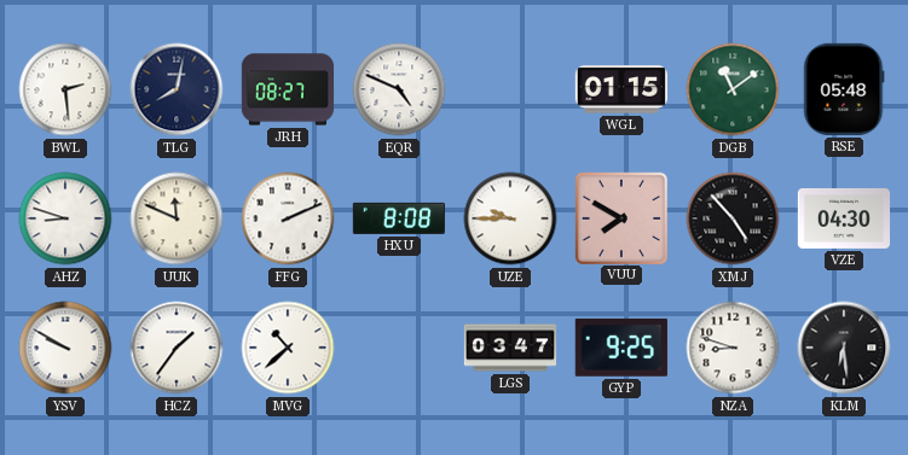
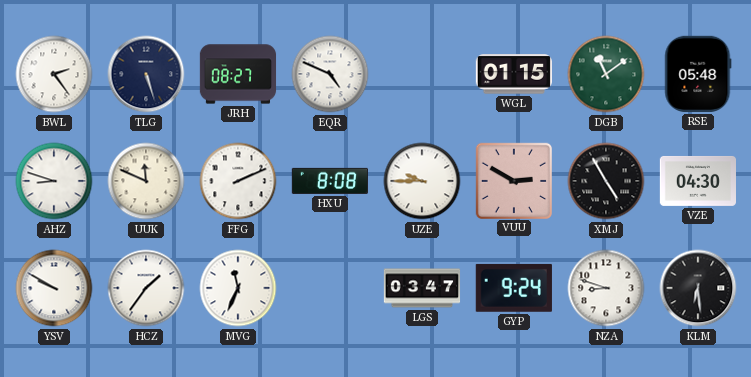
BWL: 2:29 -> 2:24
TLG: 8:02 -> 5:27
VUU: 7:50 -> 2:50
XMJ: 4:53 -> 4:55
MVG: 10:38 -> 11:34
GYP: 9:25 -> 9:24
